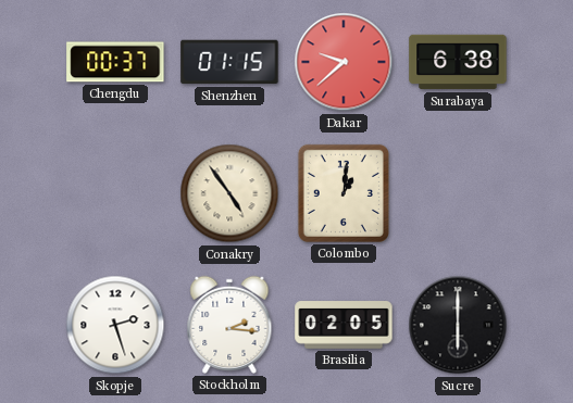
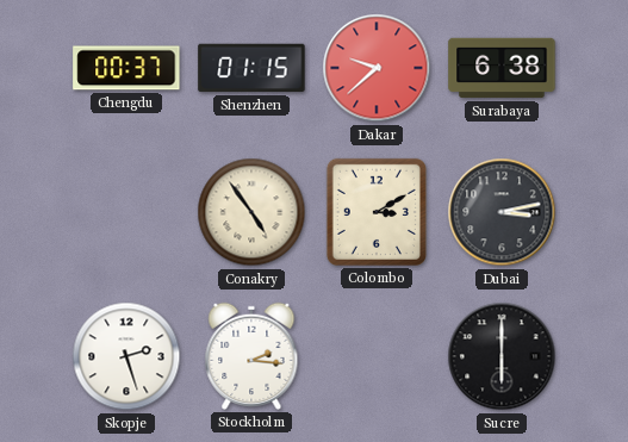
Colombo: 1:01 -> 3:10
Dubai: none -> 3:13
Brasilia: 02:05 -> none
